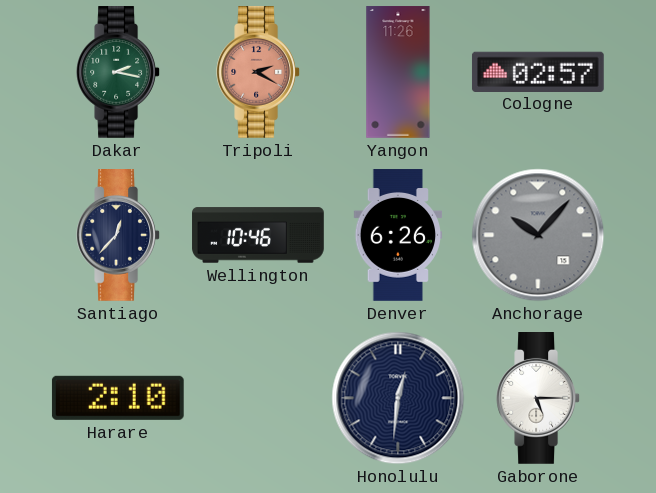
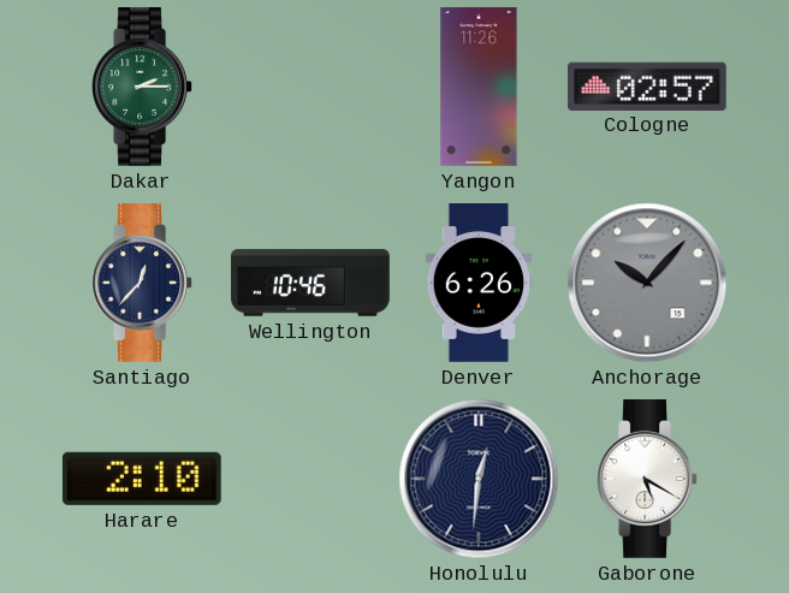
Dakar: 2:17 -> 2:15
Tripoli: 2:20 -> none
Gaborone: 5:15 -> 5:20
